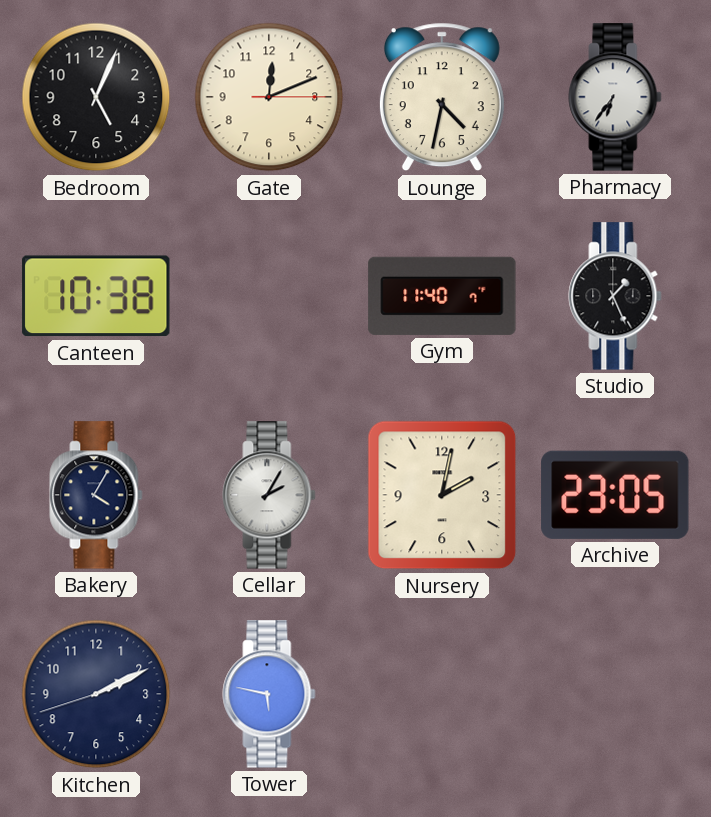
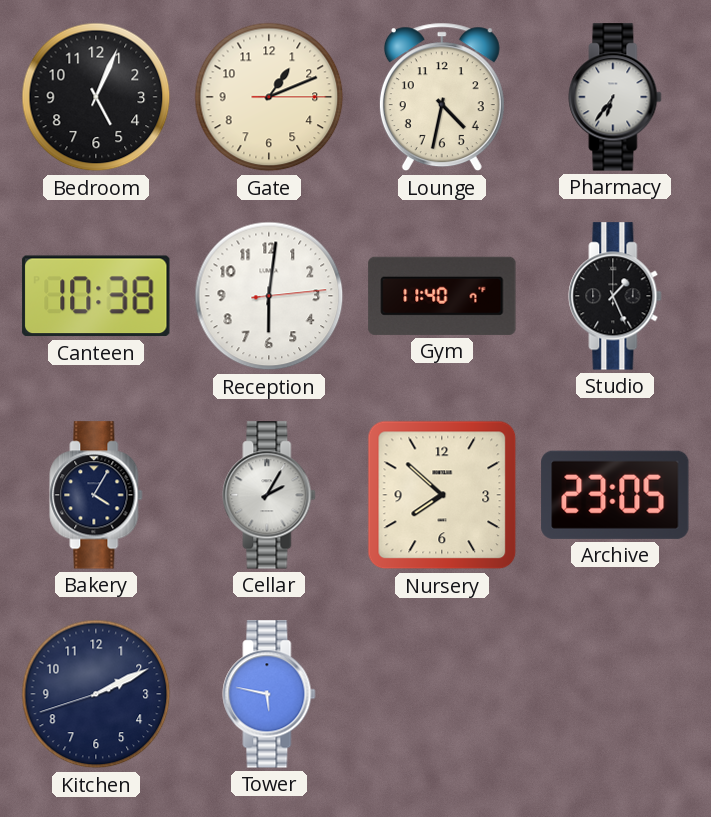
Gate: 12:11 -> 1:11
Reception: none -> 6:01
Nursery: 2:02 -> 7:52
